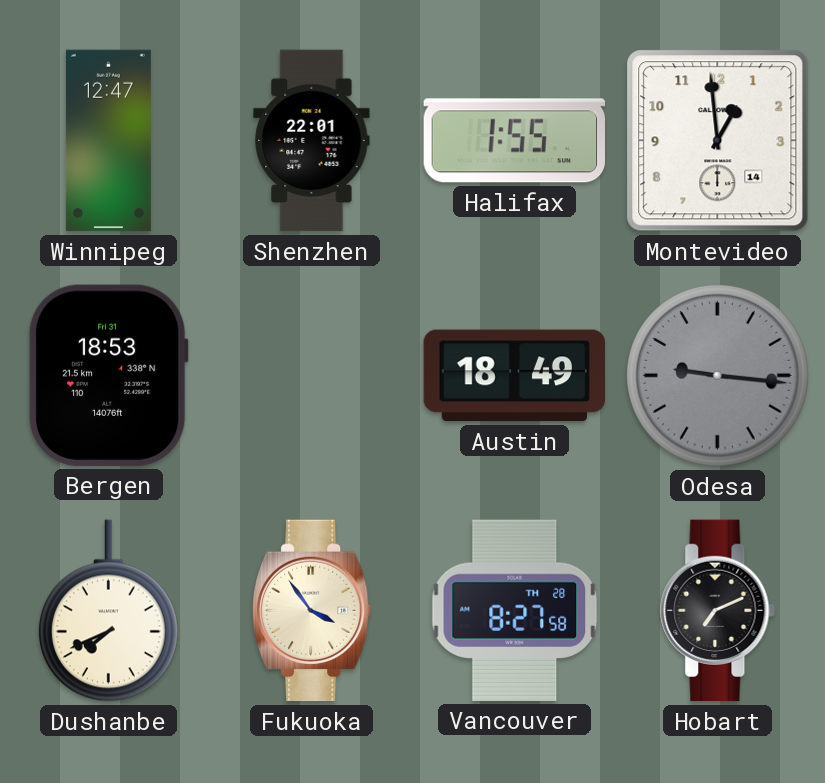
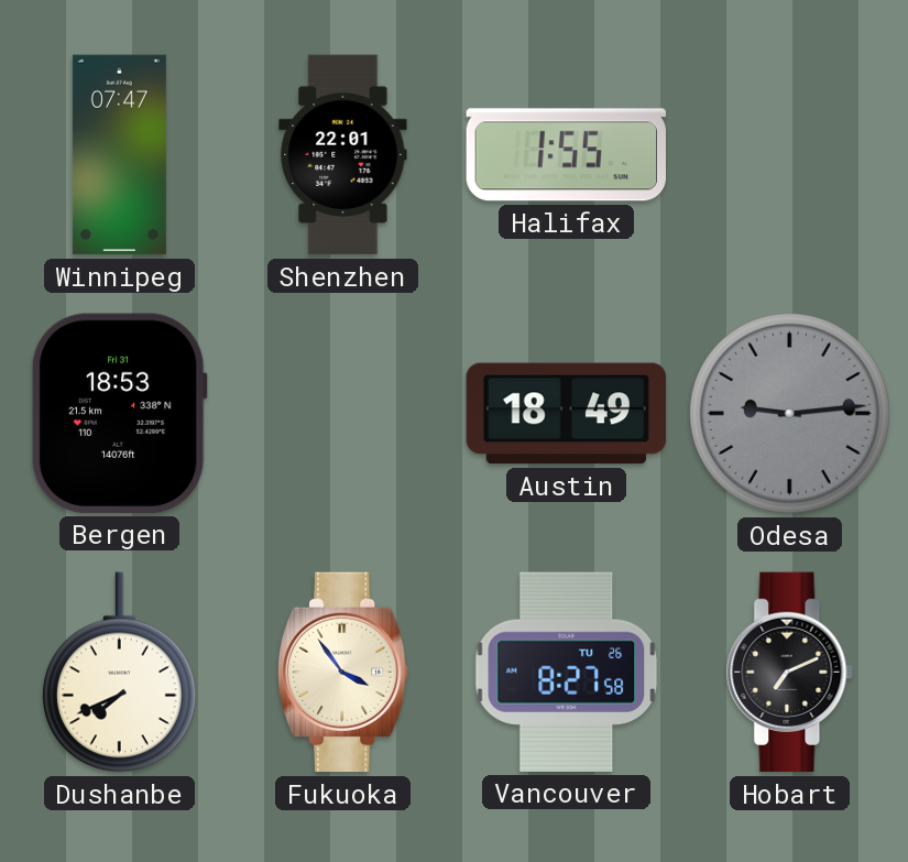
Winnipeg: 12:47 -> 07:47
Montevideo: 12:59 -> none
Odesa: 9:16 -> 9:14
Vancouver date: TH 28 -> TU 26
